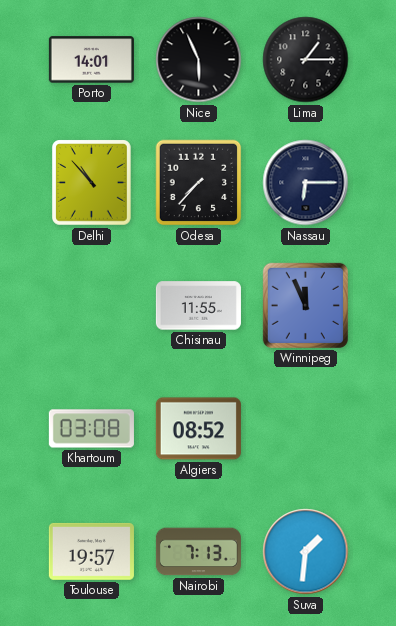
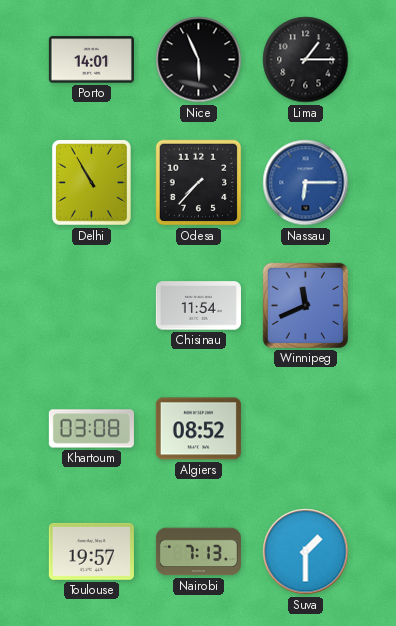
Delhi: 10:53 -> 10:55
Nassau dial: navy -> blue
Chisinau: 11:55 -> 11:54
Winnipeg: 11:56 -> 11:41
Suva: 1:31 -> 1:30
